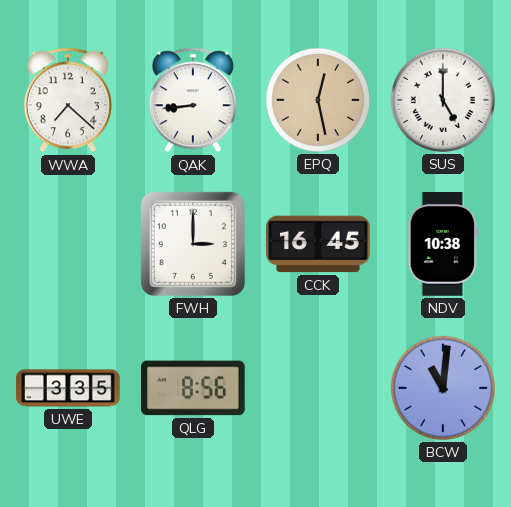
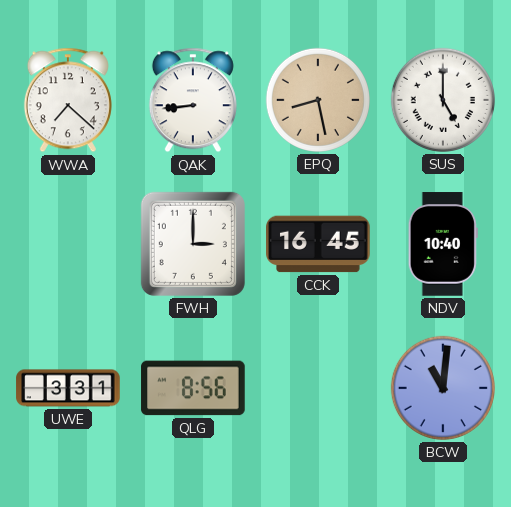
EPQ: 12:28 -> 8:28
NDV: 10:38 -> 10:40
UWE: 3:35 -> 3:31
